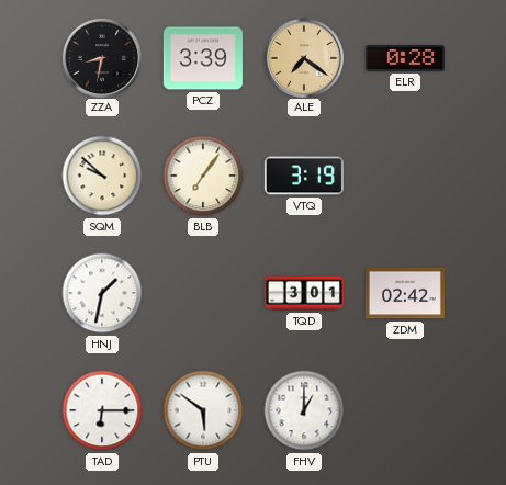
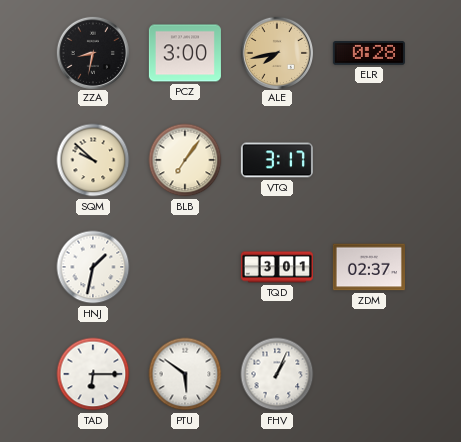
PCZ: 3:39 -> 3:00
ALE: 7:21 -> 7:43
VTQ: 3:19 -> 3:17
ZDM: 02:42 -> 02:37
FHV: 1:00 -> 1:04
